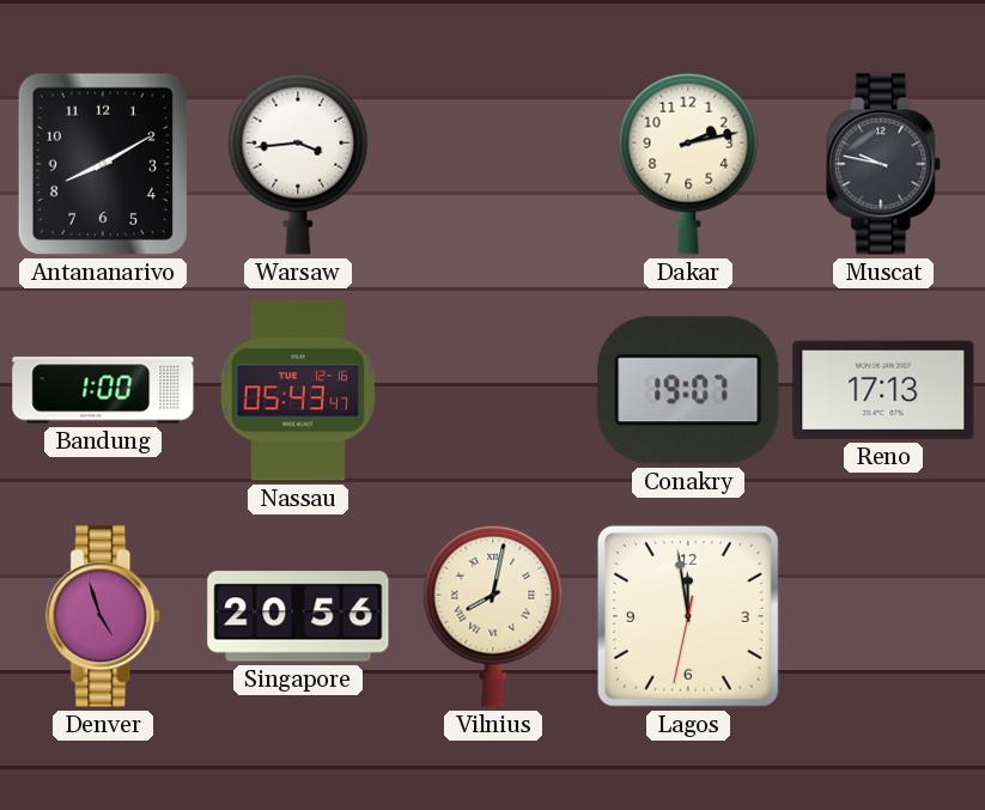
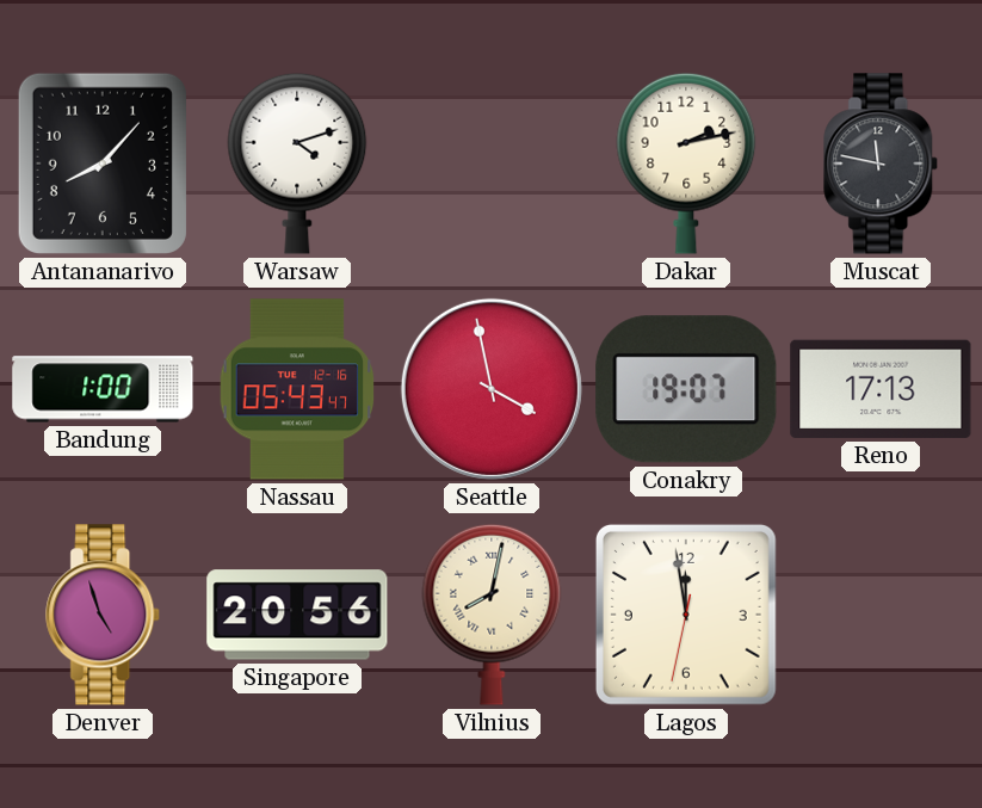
Antananarivo: 8:10 -> 8:07
Warsaw: 3:44 -> 4:12
Muscat: 9:47 -> 11:47
Seattle: none -> 3:58
